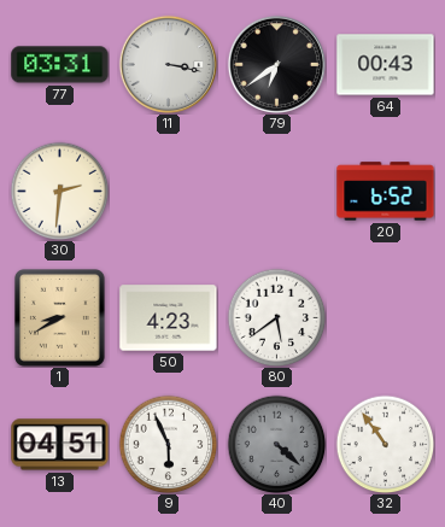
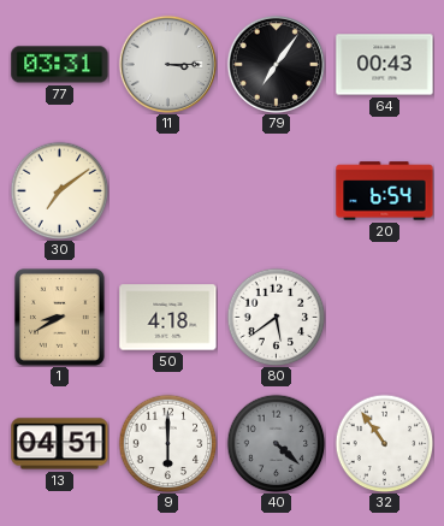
11: 3:17 -> 3:15
79: 6:39 -> 7:06
30: 2:31 -> 7:09
20: 6:52 -> 6:54
50: 4:23 -> 4:18
9: 5:56 -> 6:00
